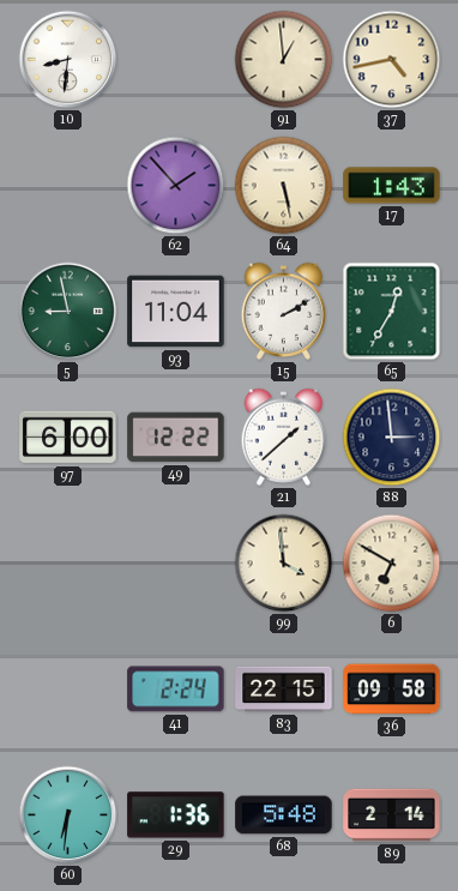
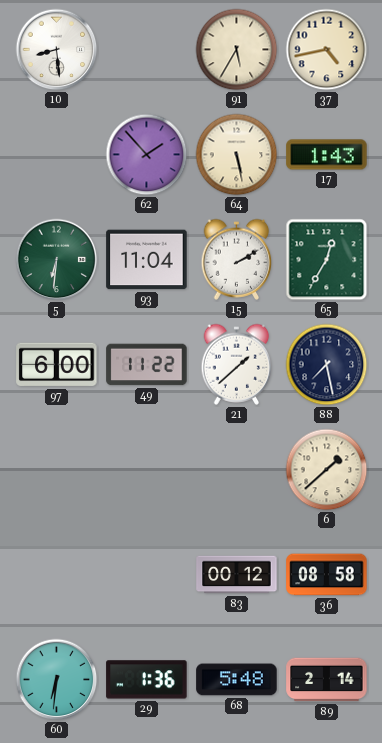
10: 8:31 -> 8:29
91: 12:59 -> 5:35
5: 8:58 -> 6:31
49: 12:22 -> 11:22
88: 2:59 -> 7:28
99: 3:59 -> none
6: 6:50 -> 1:38
41: 2:24 -> none
83: 22:15 -> 00:12
36: 09:58 -> 08:58
